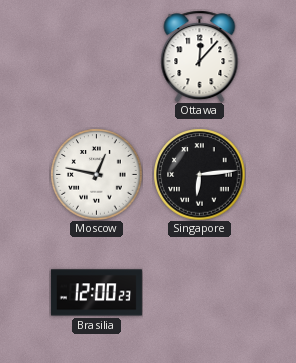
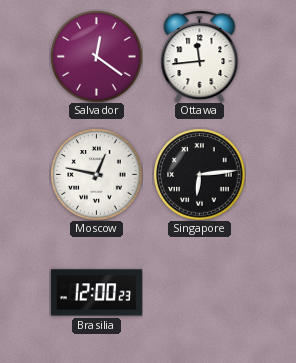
Salvador: none -> 12:21
Ottawa: 12:07 -> 11:44
